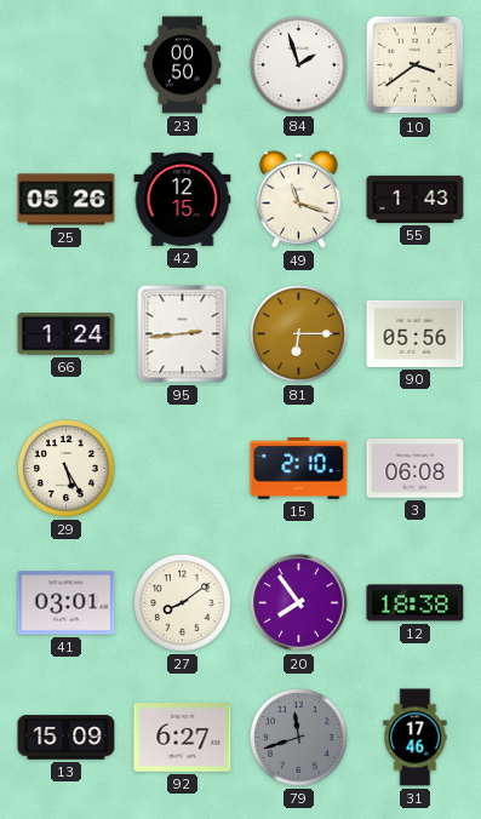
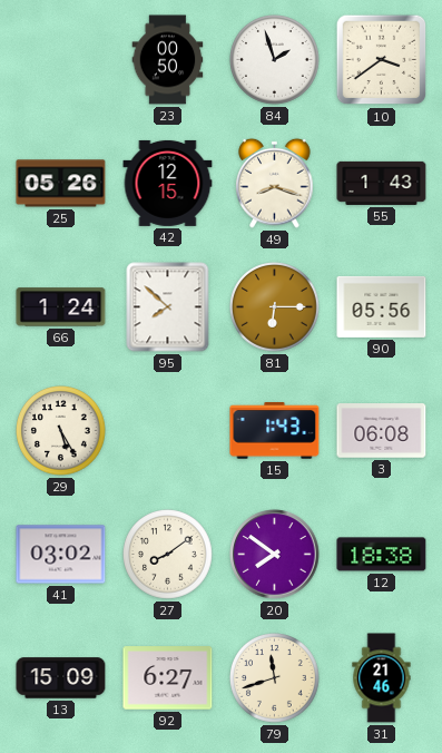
49: 11:18 -> 8:18
95: 2:44 -> 7:52
15: 2:10 -> 1:43
41: 03:01 -> 03:02
20: 7:54 -> 7:51
79 dial: grey -> cream
31: 17:46 -> 21:46
